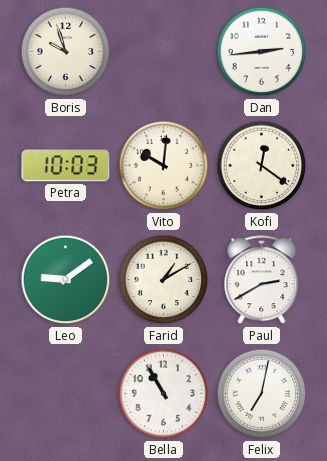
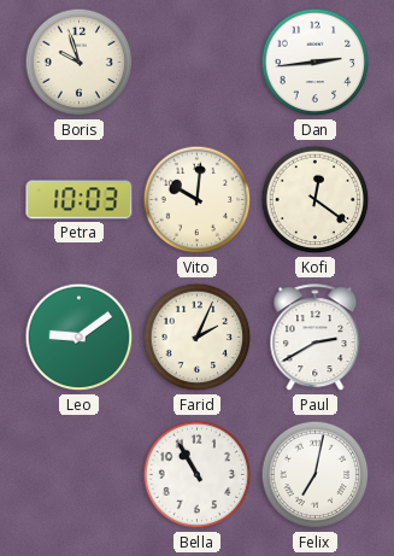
Farid: 1:10 -> 2:04
